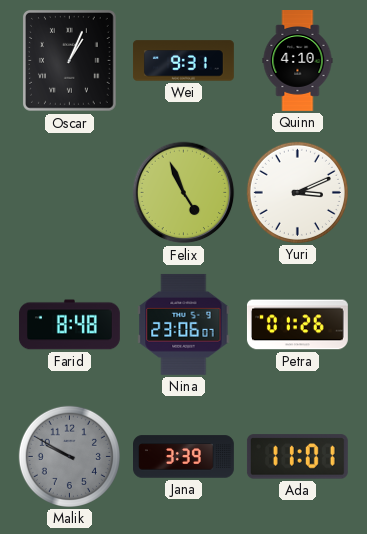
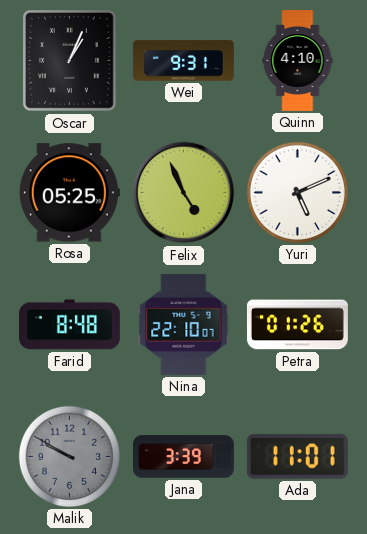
Rosa: none -> 05:25
Yuri: 3:11 -> 5:11
Nina: 23:06 -> 22:10
